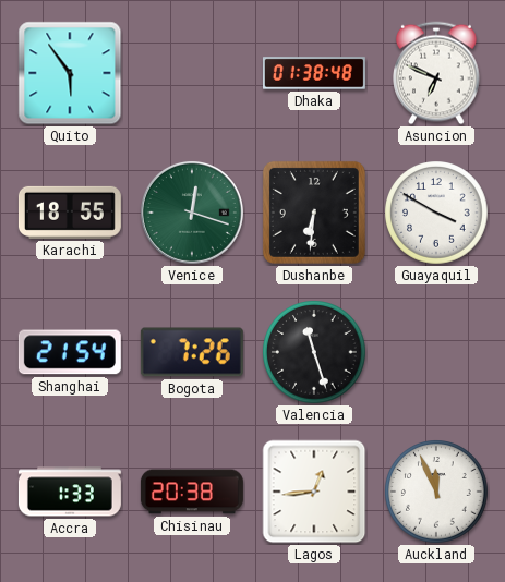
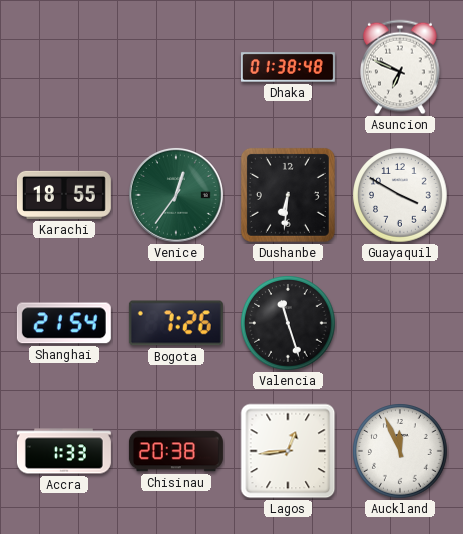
Quito: 5:54 -> none
Venice: 12:18 -> 12:36
